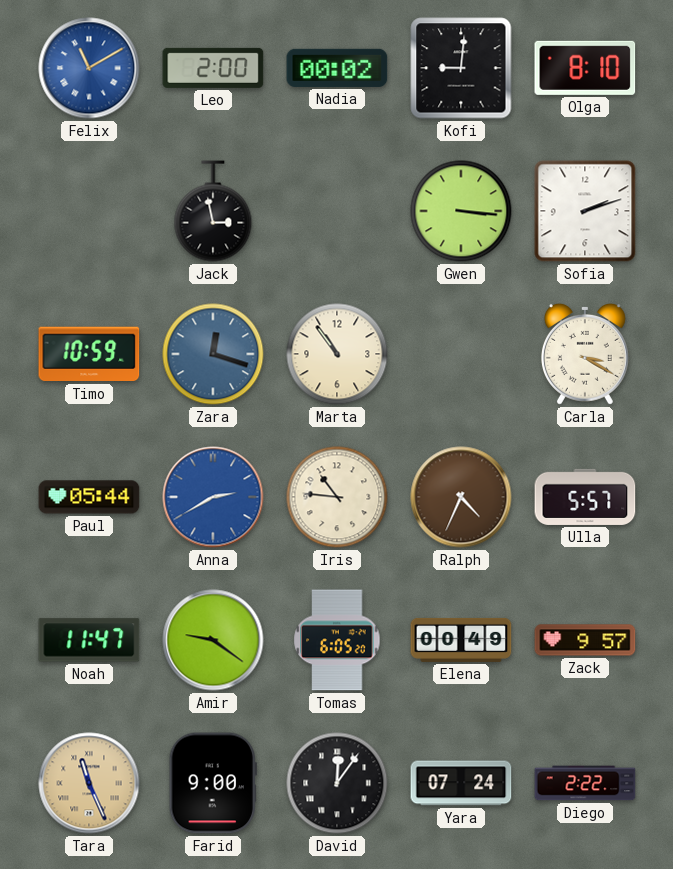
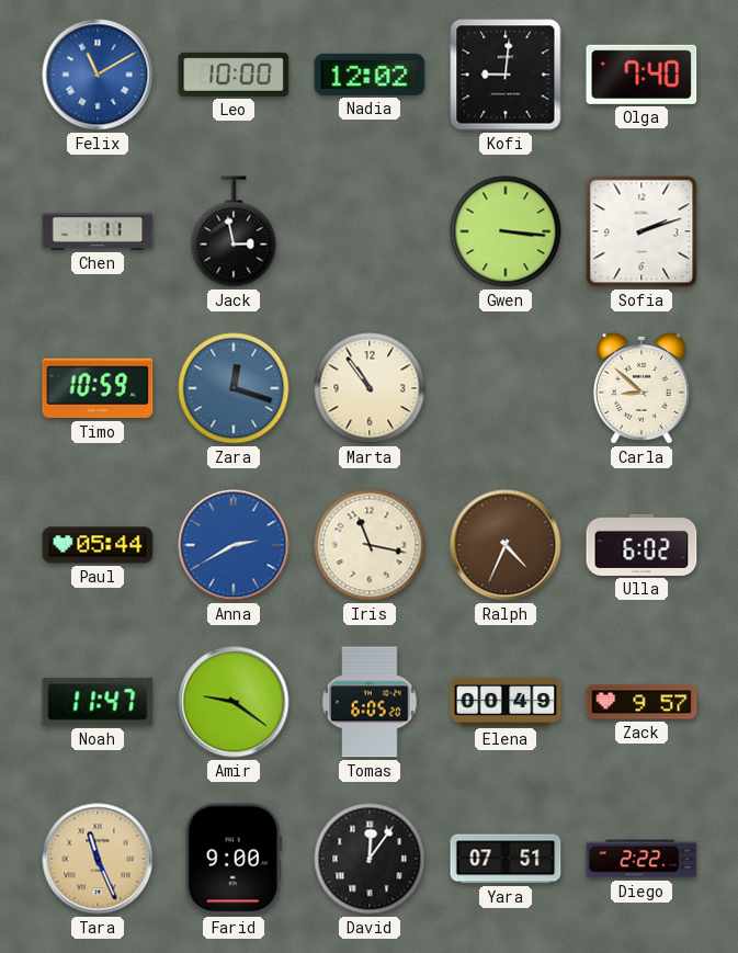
Leo: 2:00 -> 10:00
Nadia: 00:02 -> 12:02
Olga: 8:10 -> 7:40
Chen: none -> 1:11
Carla: 3:20 -> 8:52
Iris: 10:46 -> 11:17
Ulla: 5:57 -> 6:02
Yara: 07:24 -> 07:51
